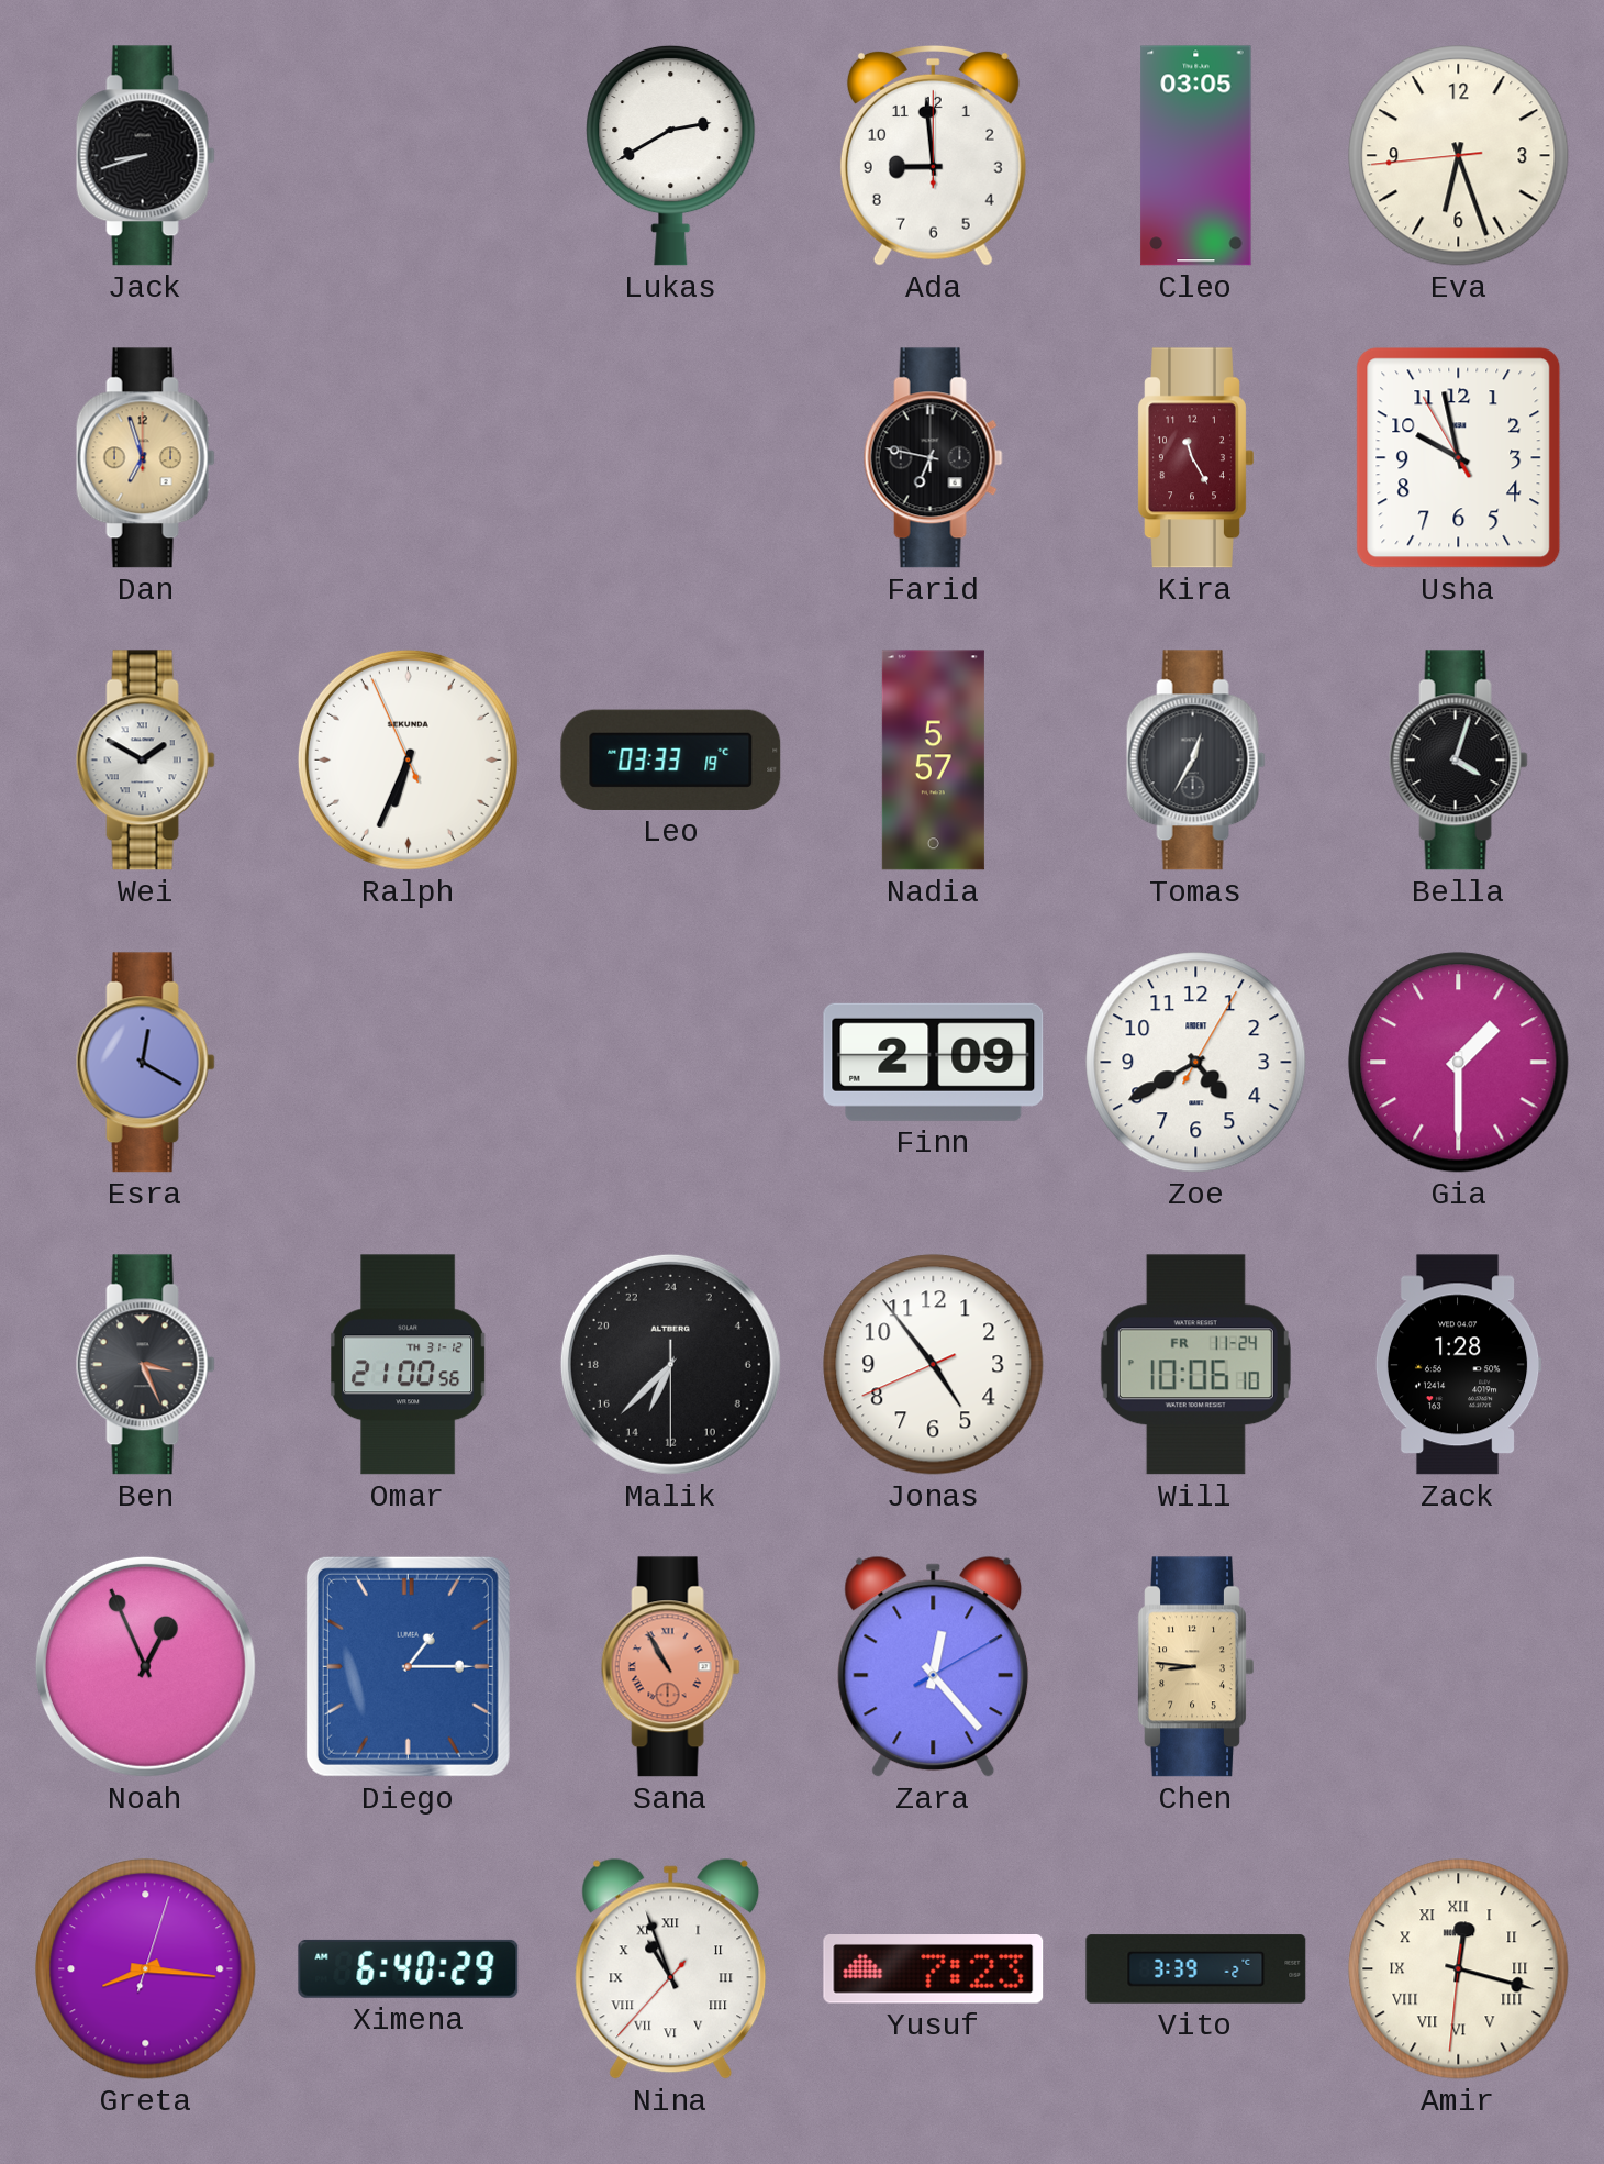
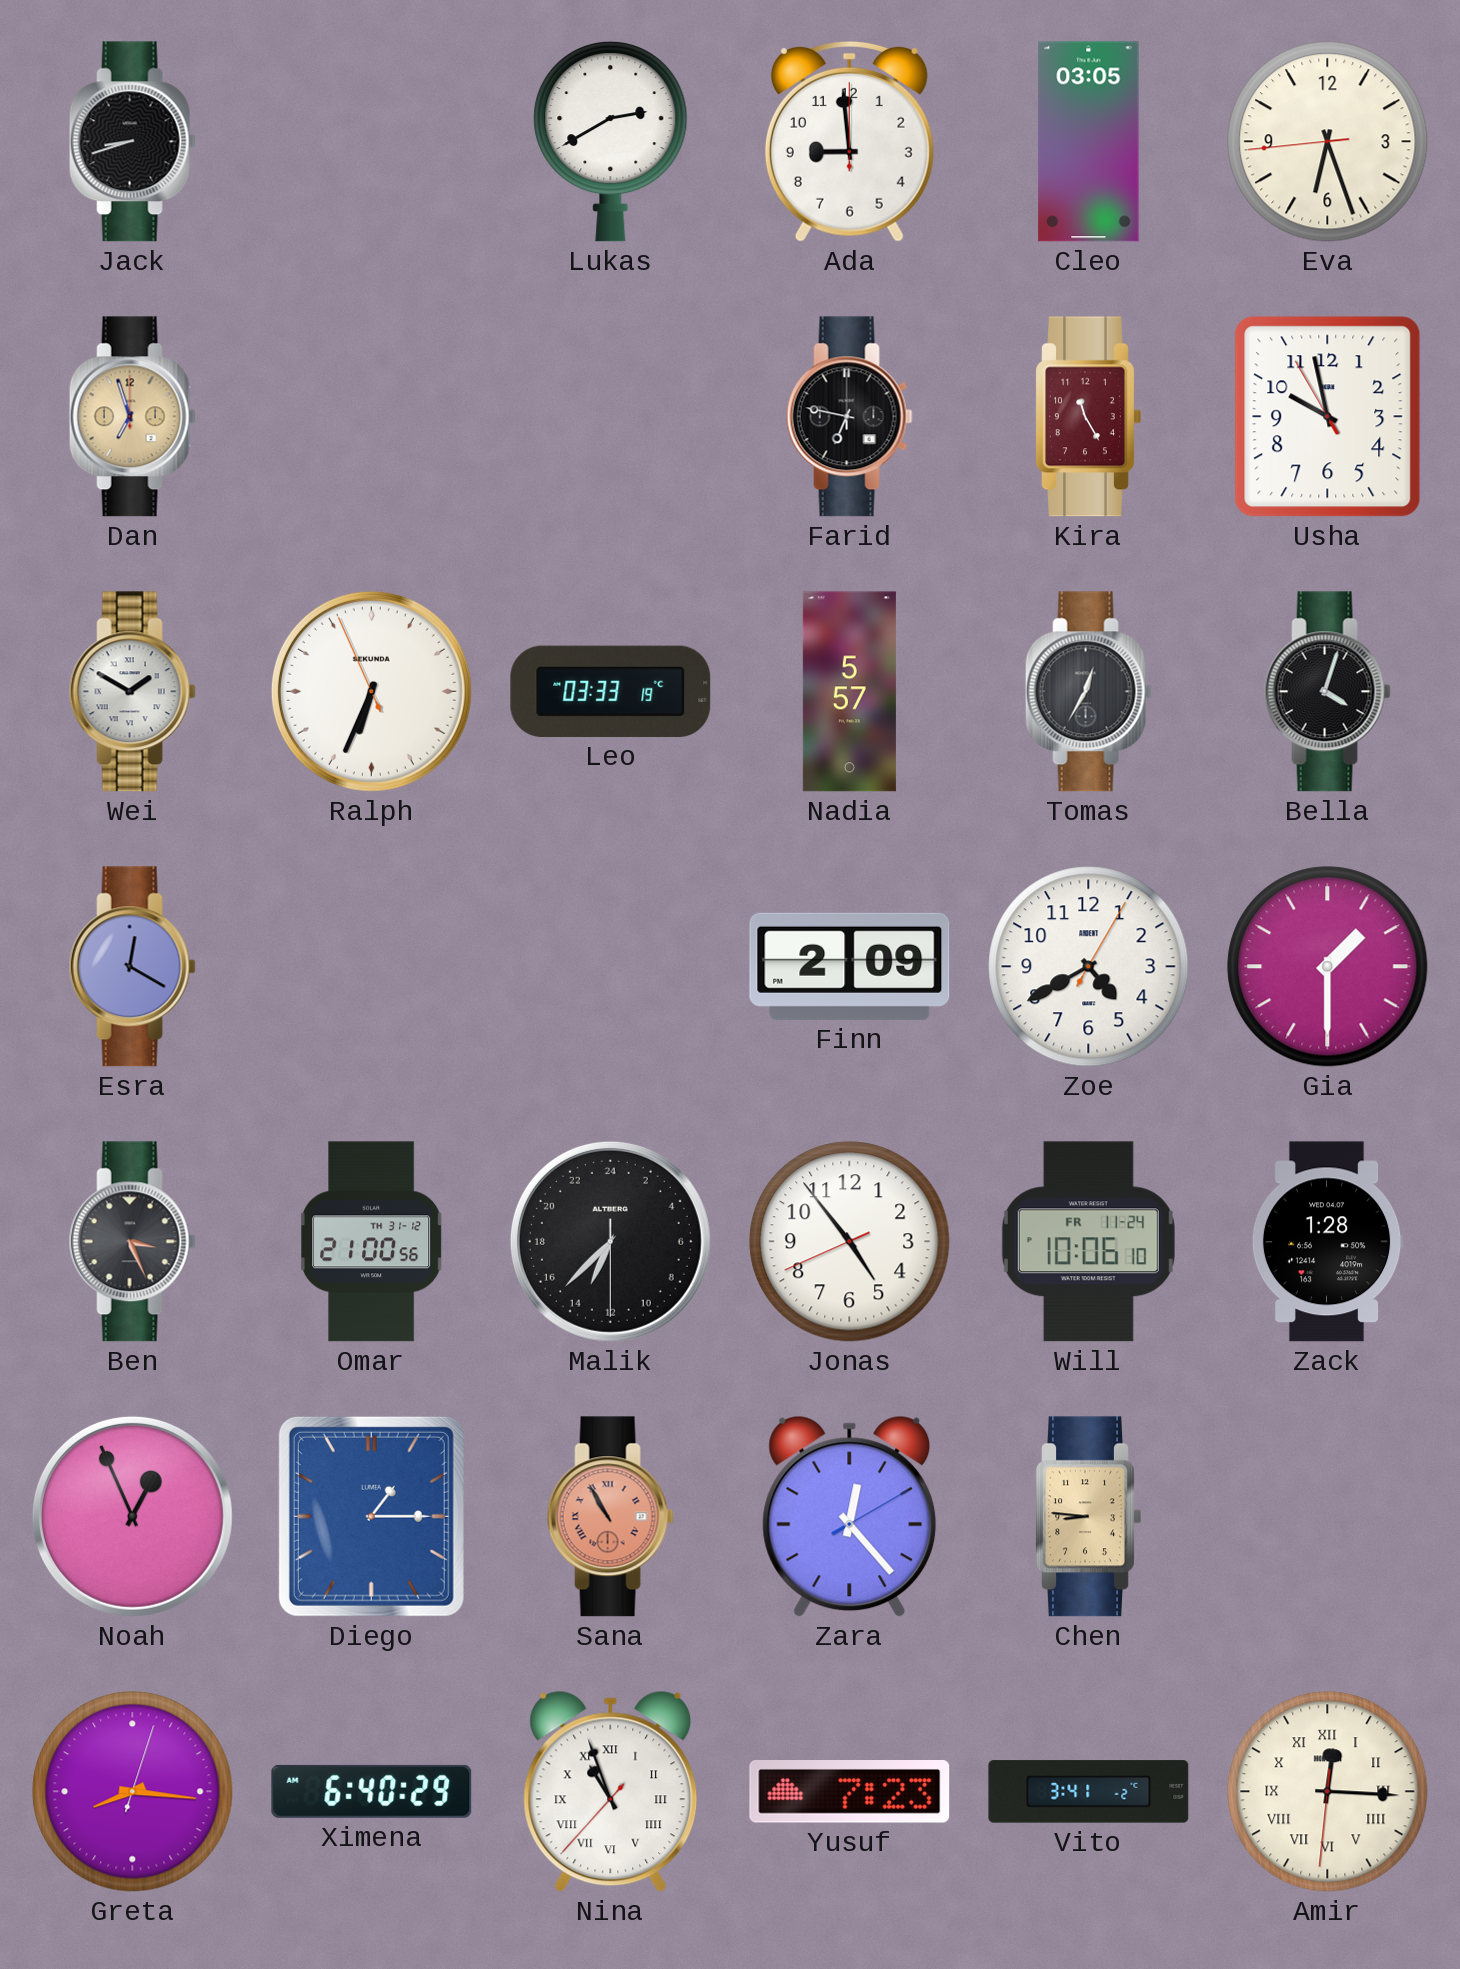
Vito: 3:39 -> 3:41
Amir: 12:17 -> 12:15
